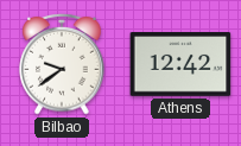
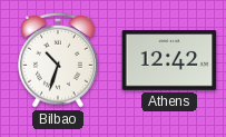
Bilbao: 9:39 -> 10:33
